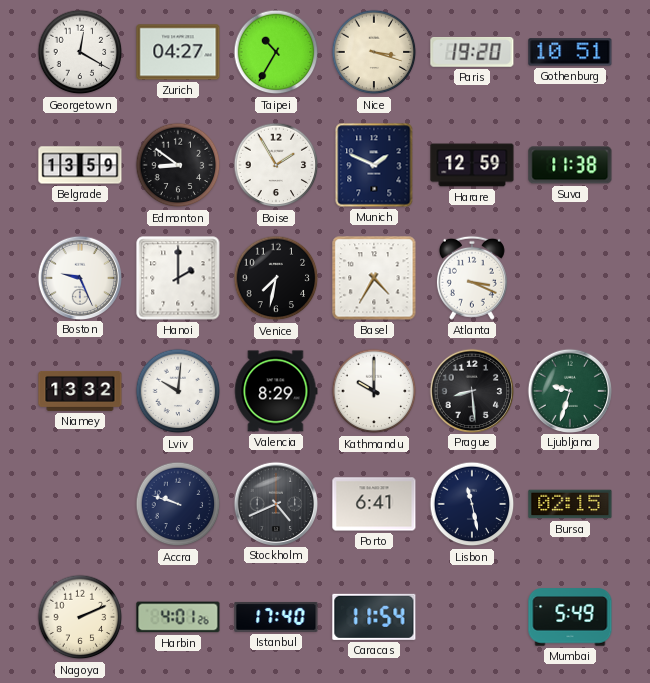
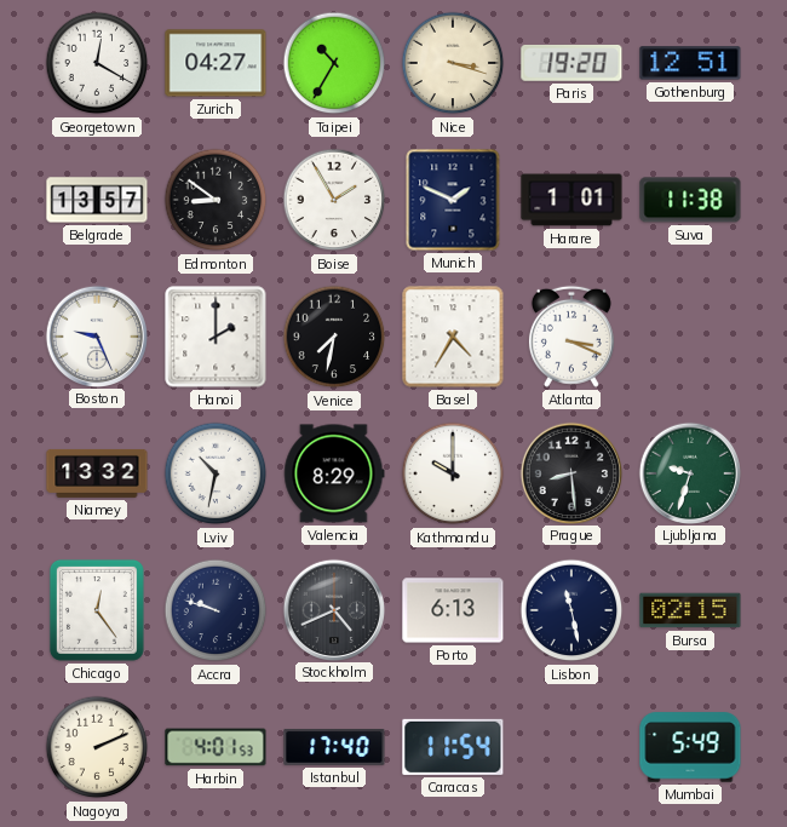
Gothenburg: 10:51 -> 12:51
Belgrade: 13:59 -> 13:57
Harare: 12:59 -> 1:01
Lviv: 10:01 -> 10:32
Chicago: none -> 12:24
Porto: 6:41 -> 6:13
Harbin: 4:01:26 -> 4:01:53
